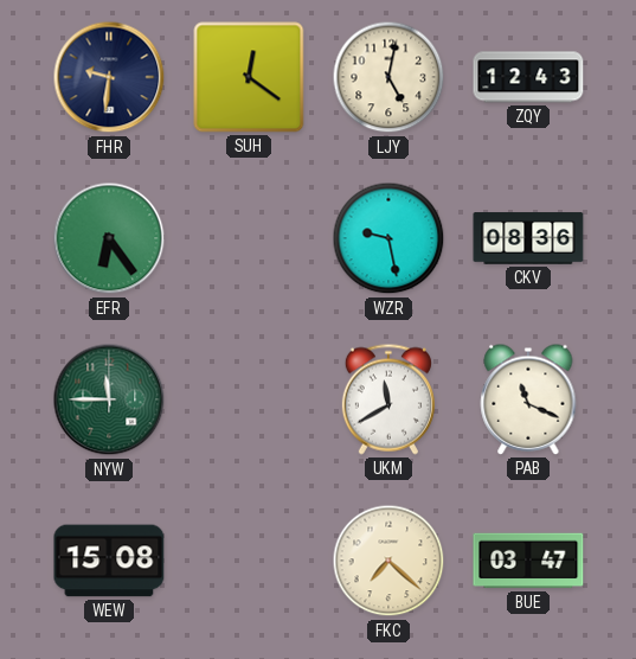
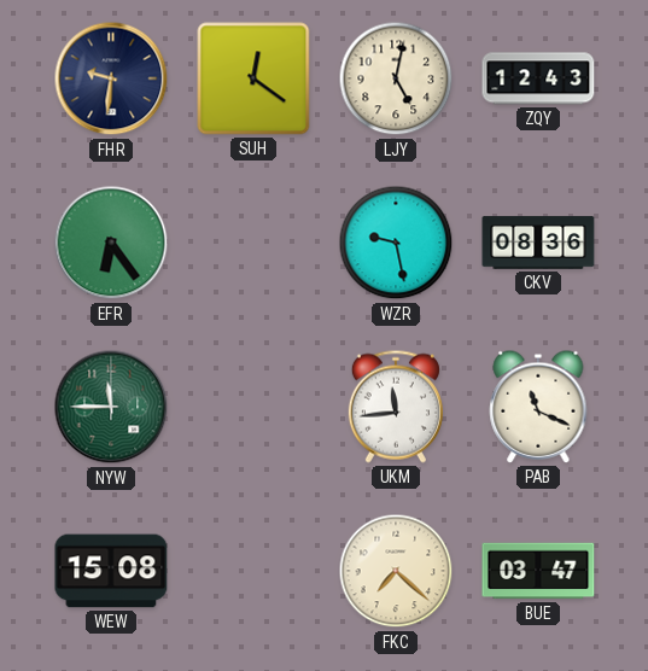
UKM: 11:40 -> 11:44
